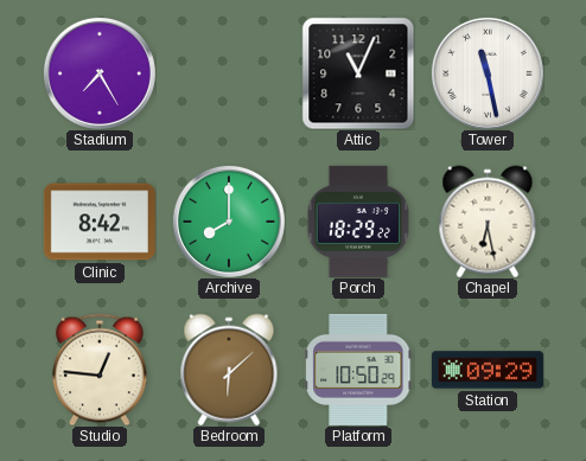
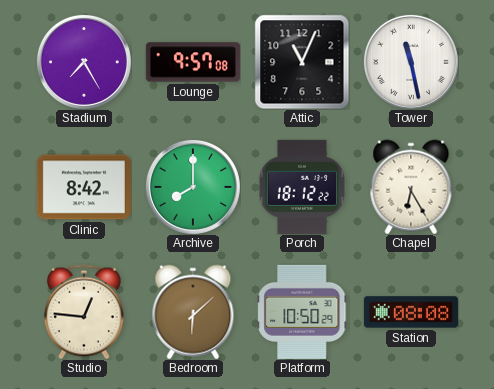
Lounge: none -> 9:57
Porch: 18:29 -> 18:12
Chapel: 6:28 -> 6:25
Station: 09:29 -> 08:08
